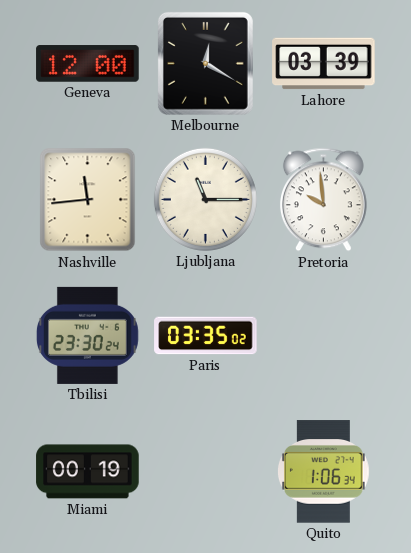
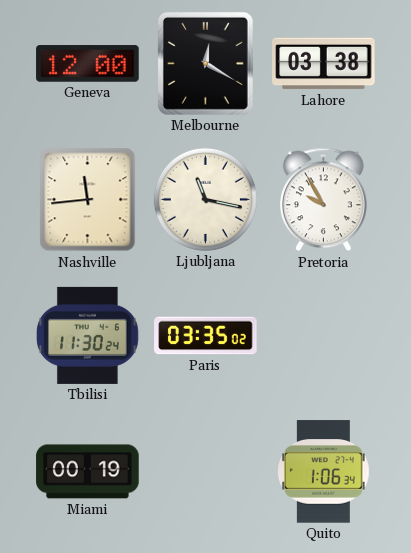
Lahore: 03:39 -> 03:38
Ljubljana: 11:15 -> 11:17
Pretoria: 9:59 -> 9:55
Tbilisi: 23:30 -> 11:30
